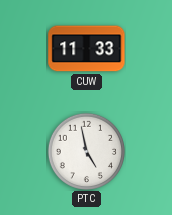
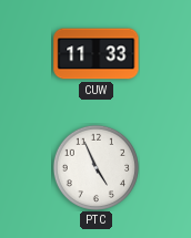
PTC: 4:58 -> 4:56
